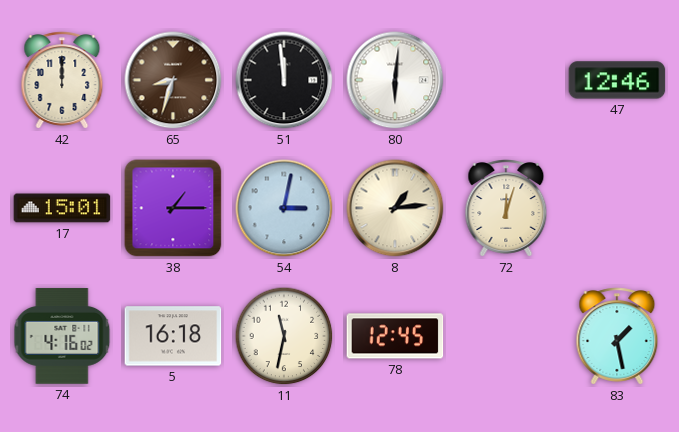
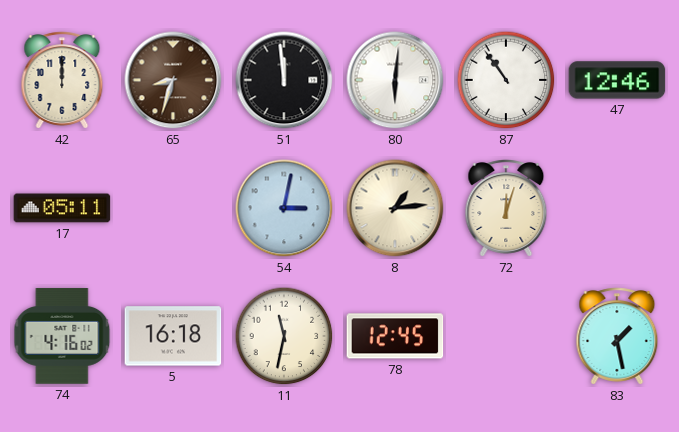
87: none -> 10:54
17: 15:01 -> 05:11
38: 1:15 -> none
